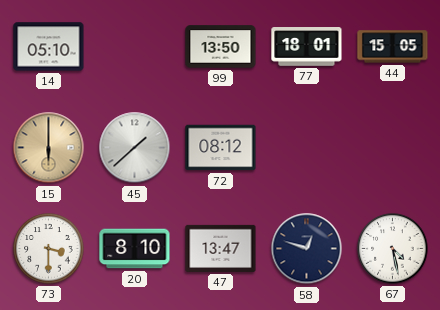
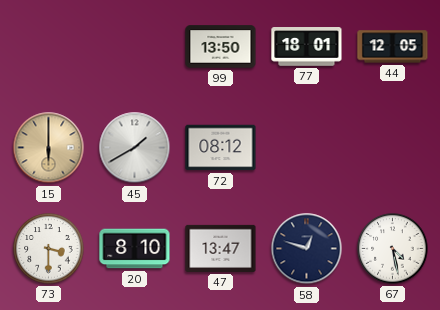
14: 05:10 -> none
44: 15:05 -> 12:05
45: 1:38 -> 1:40
